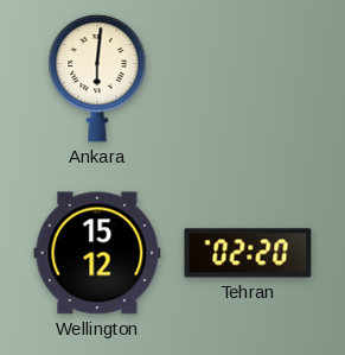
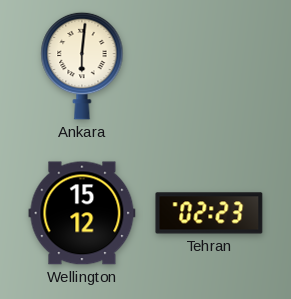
Tehran: 02:20 -> 02:23
